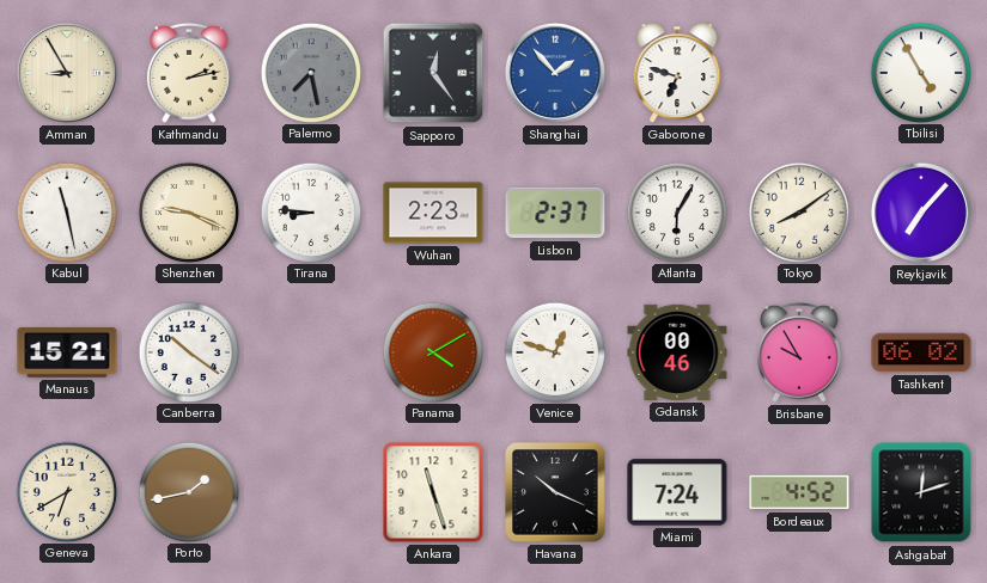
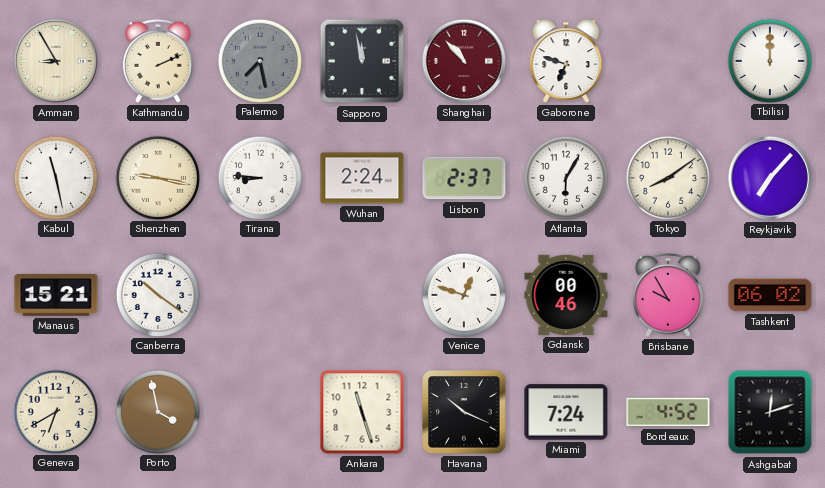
Kathmandu: 2:13 -> 2:11
Sapporo: 12:24 -> 11:58
Shanghai: 1:53 -> 10:53
Shanghai dial: blue -> burgundy
Tbilisi: 4:55 -> 12:00
Shenzhen: 9:19 -> 9:17
Wuhan: 2:23 -> 2:24
Panama: 4:10 -> none
Porto: 1:43 -> 3:58
